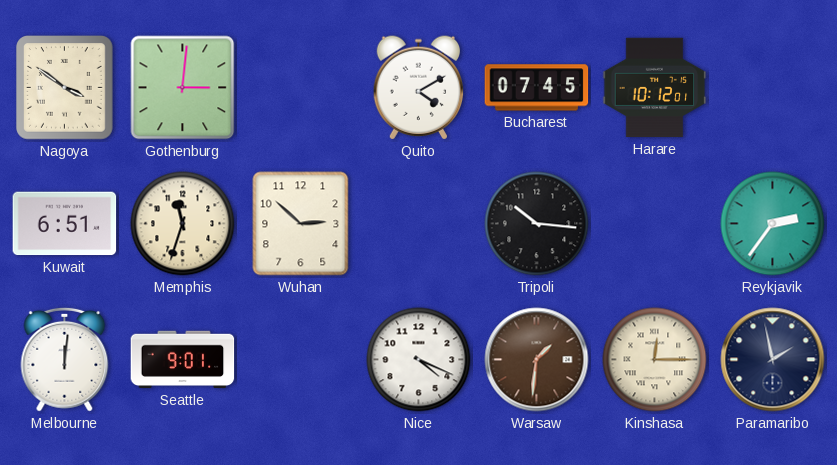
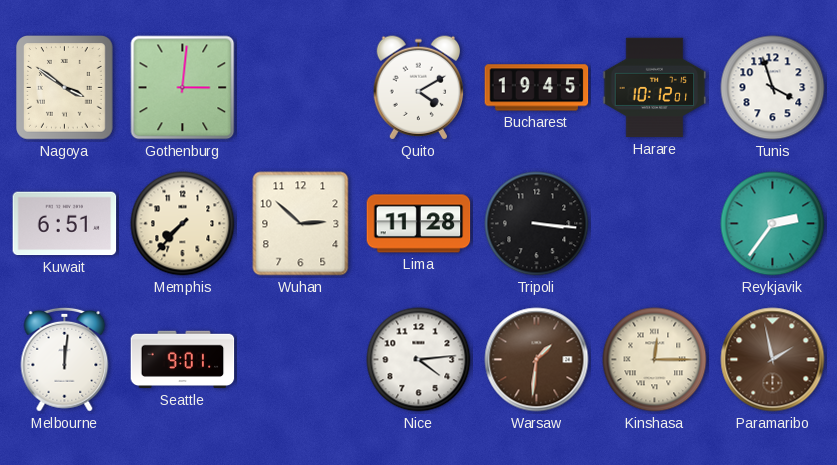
Bucharest: 07:45 -> 19:45
Tunis: none -> 3:57
Memphis: 11:33 -> 7:37
Lima: none -> 11:28
Tripoli: 10:16 -> 3:16
Nice: 4:19 -> 4:14
Paramaribo dial: navy -> brown
